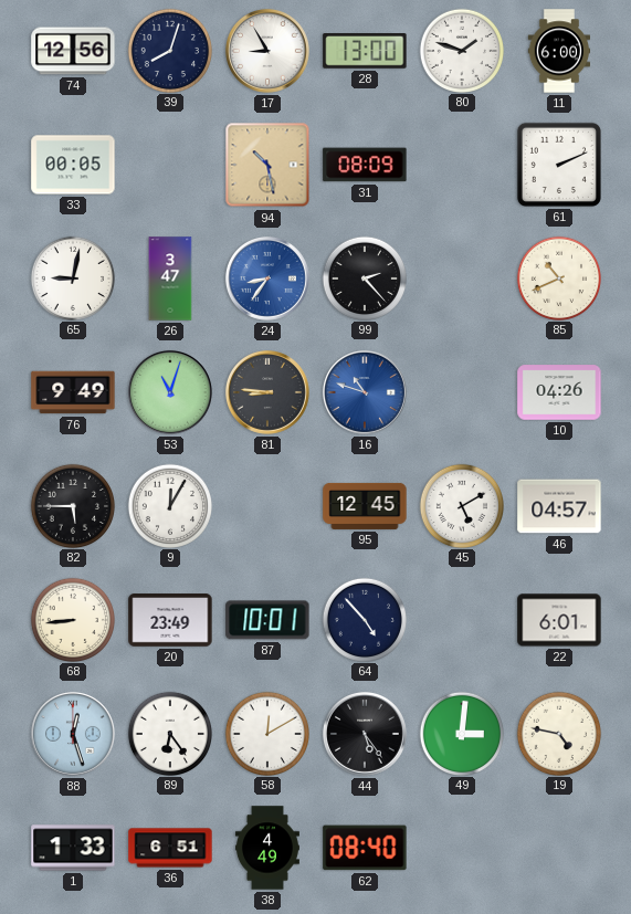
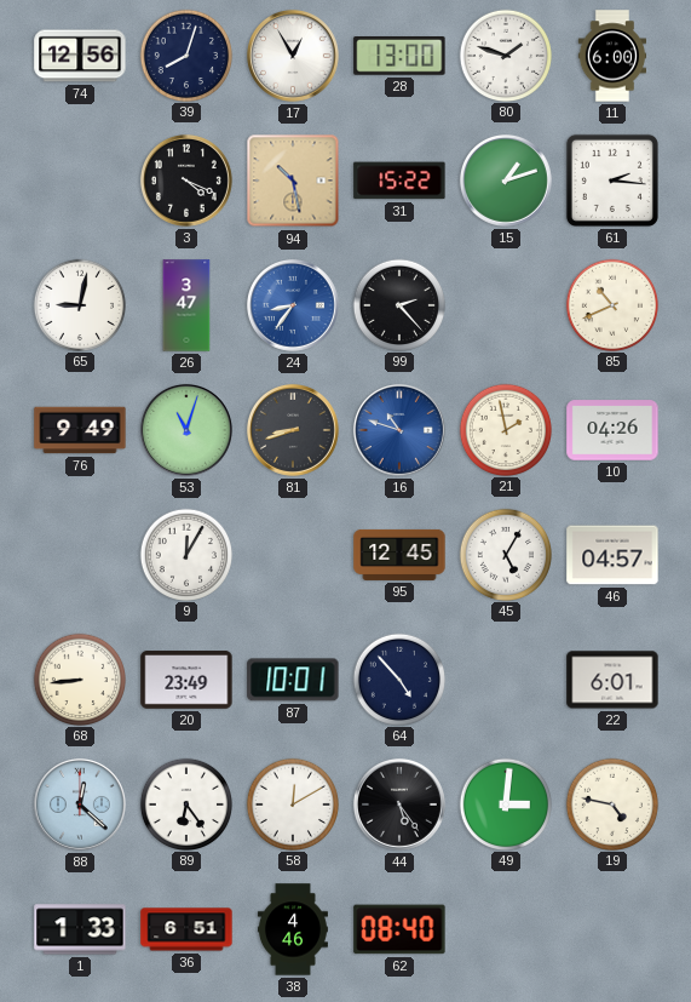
17: 8:55 -> 12:55
33: 00:05 -> none
3: none -> 4:19
31: 08:09 -> 15:22
15: none -> 1:12
61: 2:11 -> 2:16
81: 8:46 -> 8:42
21: none -> 1:58
82: 5:45 -> none
45: 5:10 -> 5:05
88: 12:27 -> 12:22
38: 4:49 -> 4:46
